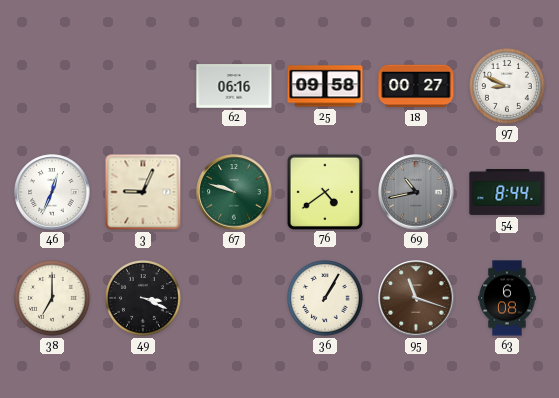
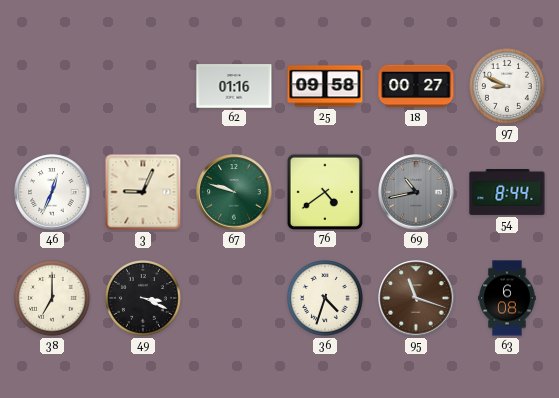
62: 06:16 -> 01:16
36: 1:05 -> 4:33
